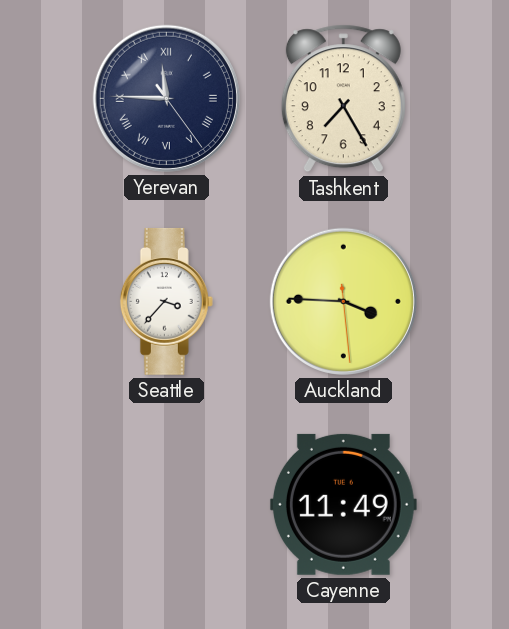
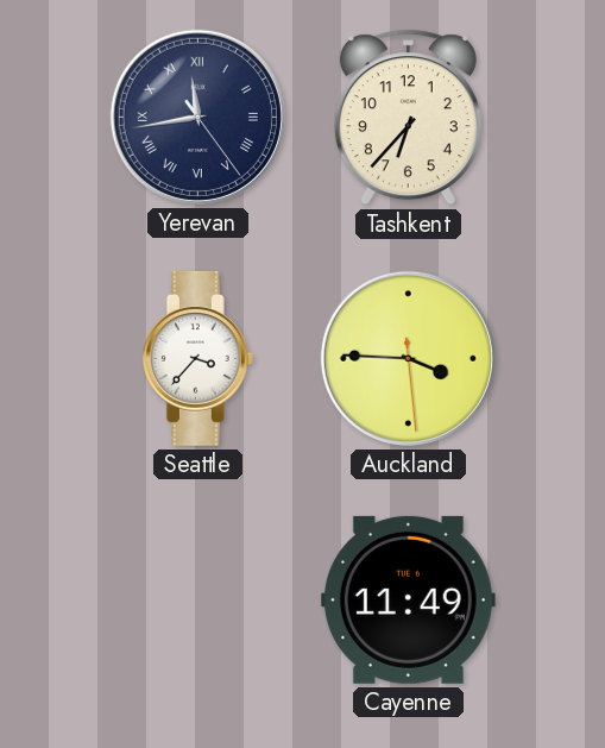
Yerevan: 11:45 -> 11:43
Tashkent: 7:25 -> 6:37
